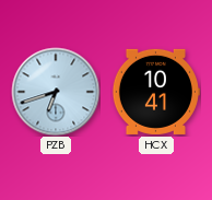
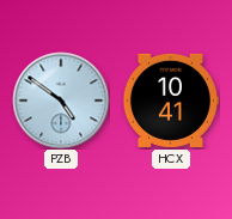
PZB: 6:42 -> 4:51
